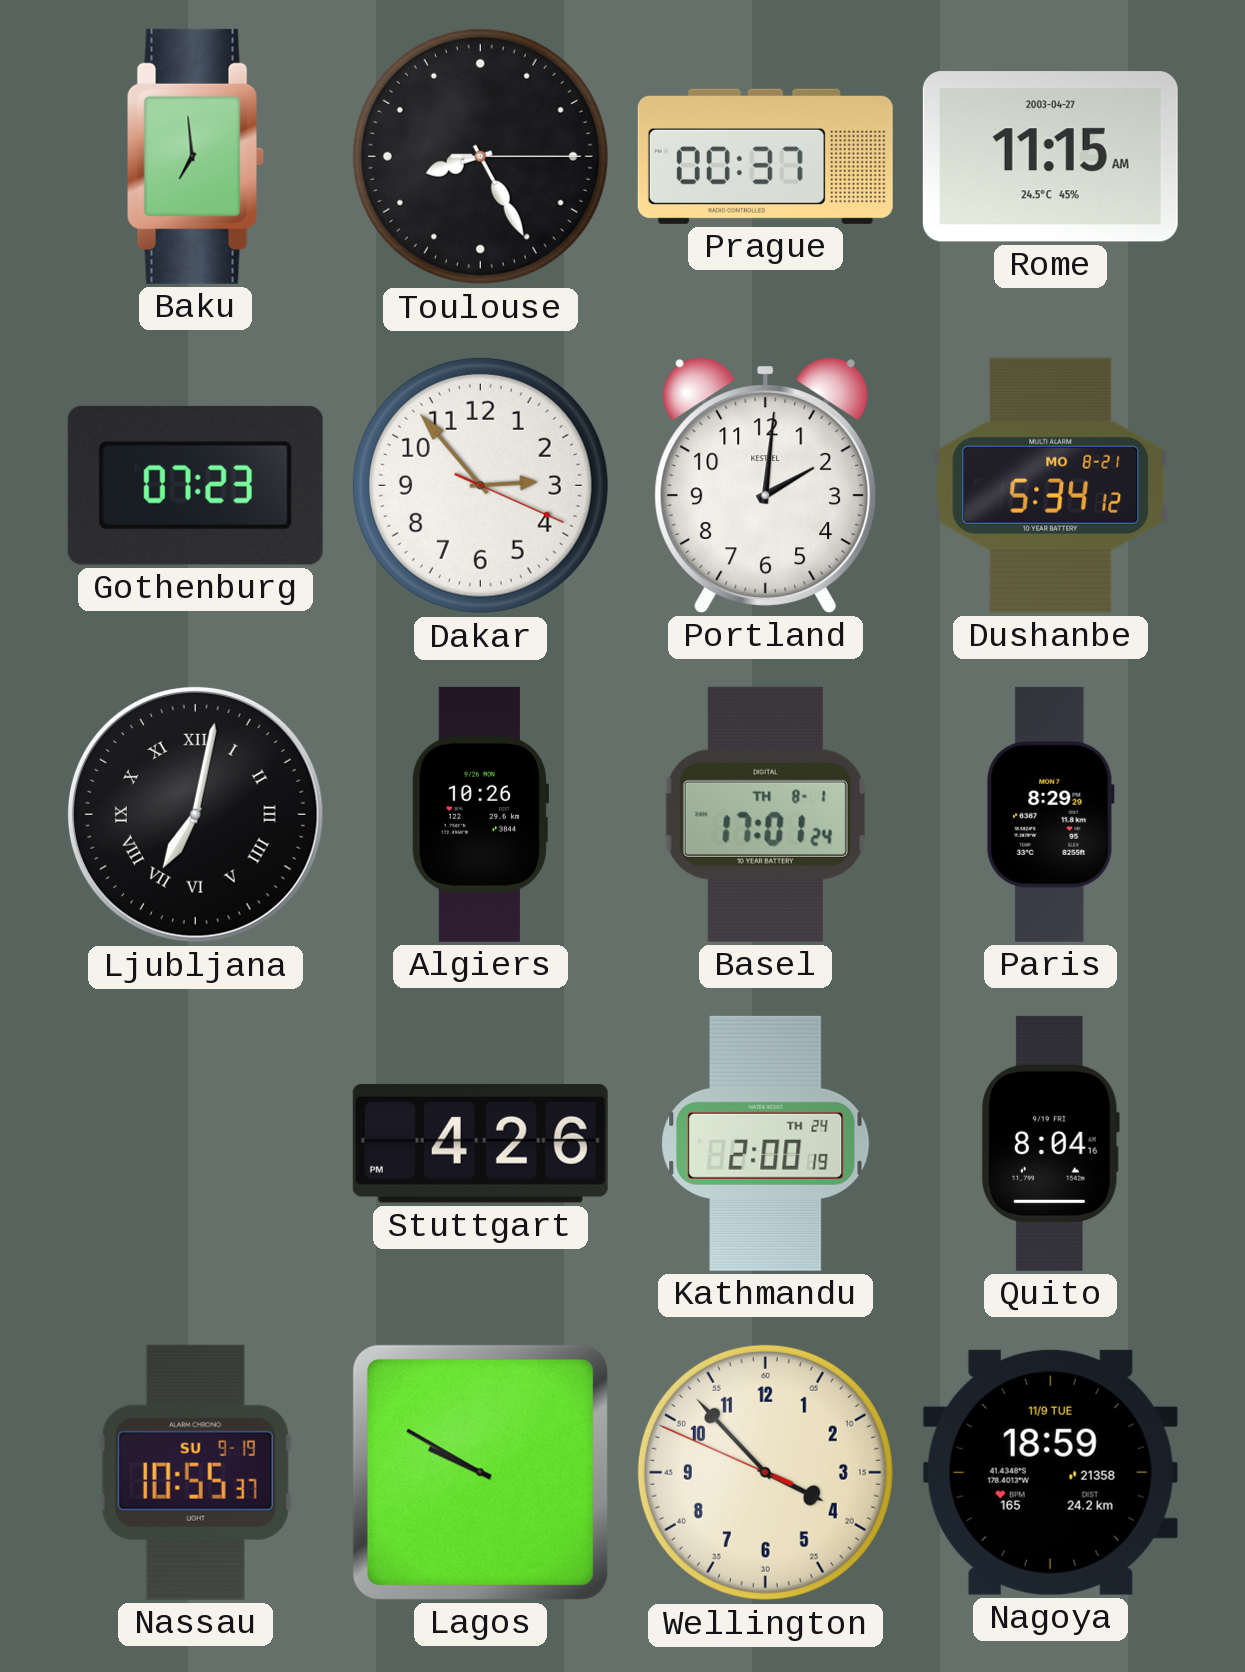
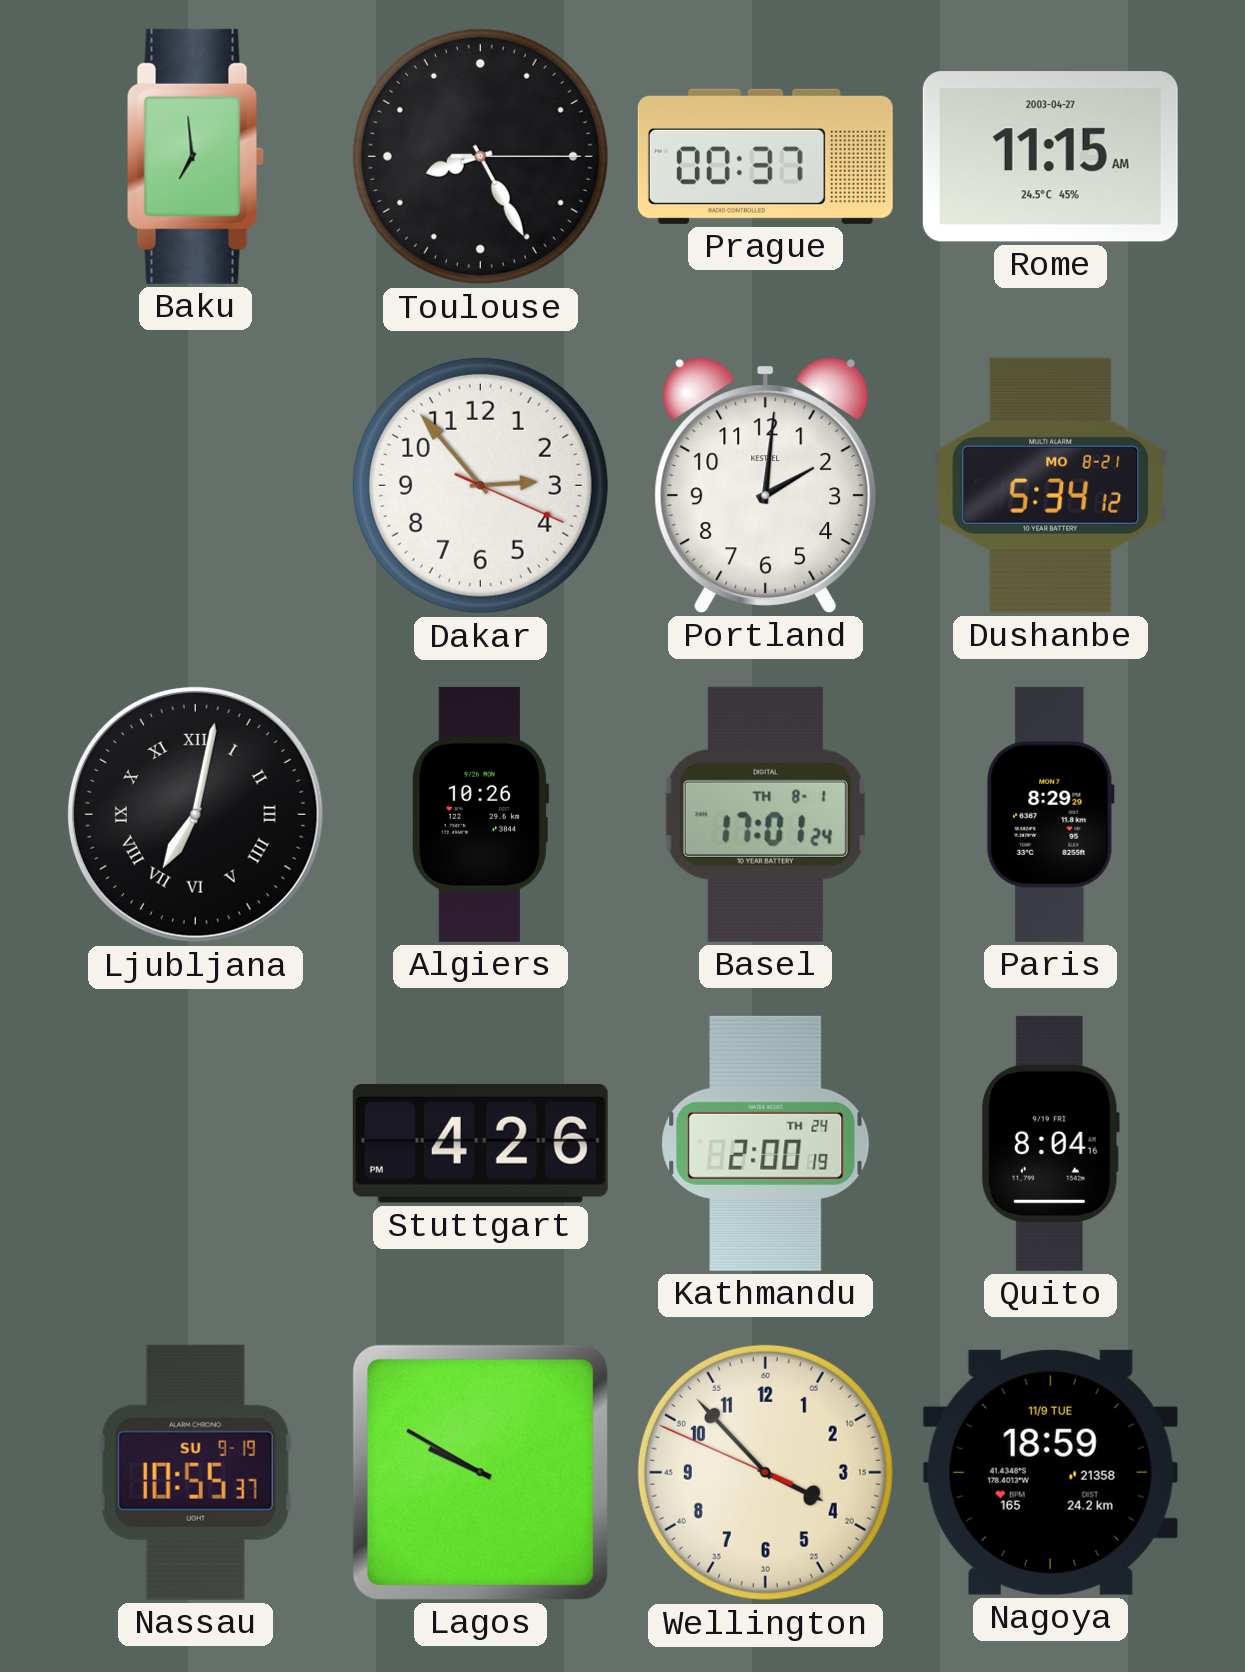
Gothenburg: 07:23 -> none
